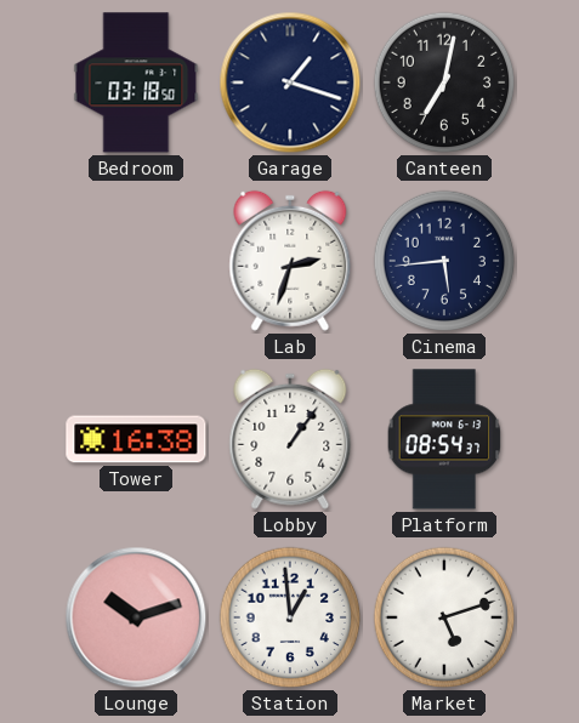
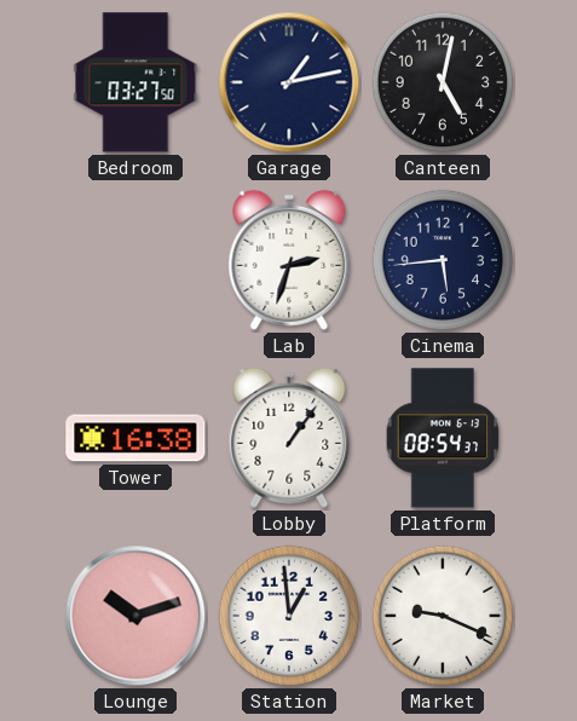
Bedroom: 03:18 -> 03:27
Garage: 1:18 -> 1:13
Canteen: 7:02 -> 5:02
Market: 5:12 -> 9:19
